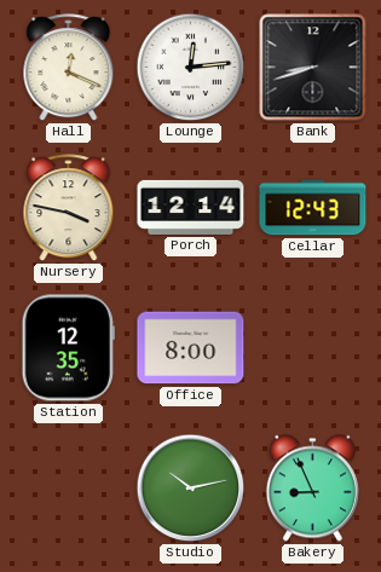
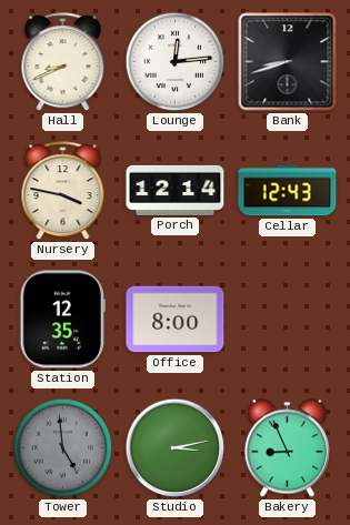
Hall: 12:19 -> 8:41
Tower: none -> 4:59
Studio: 10:13 -> 3:13
